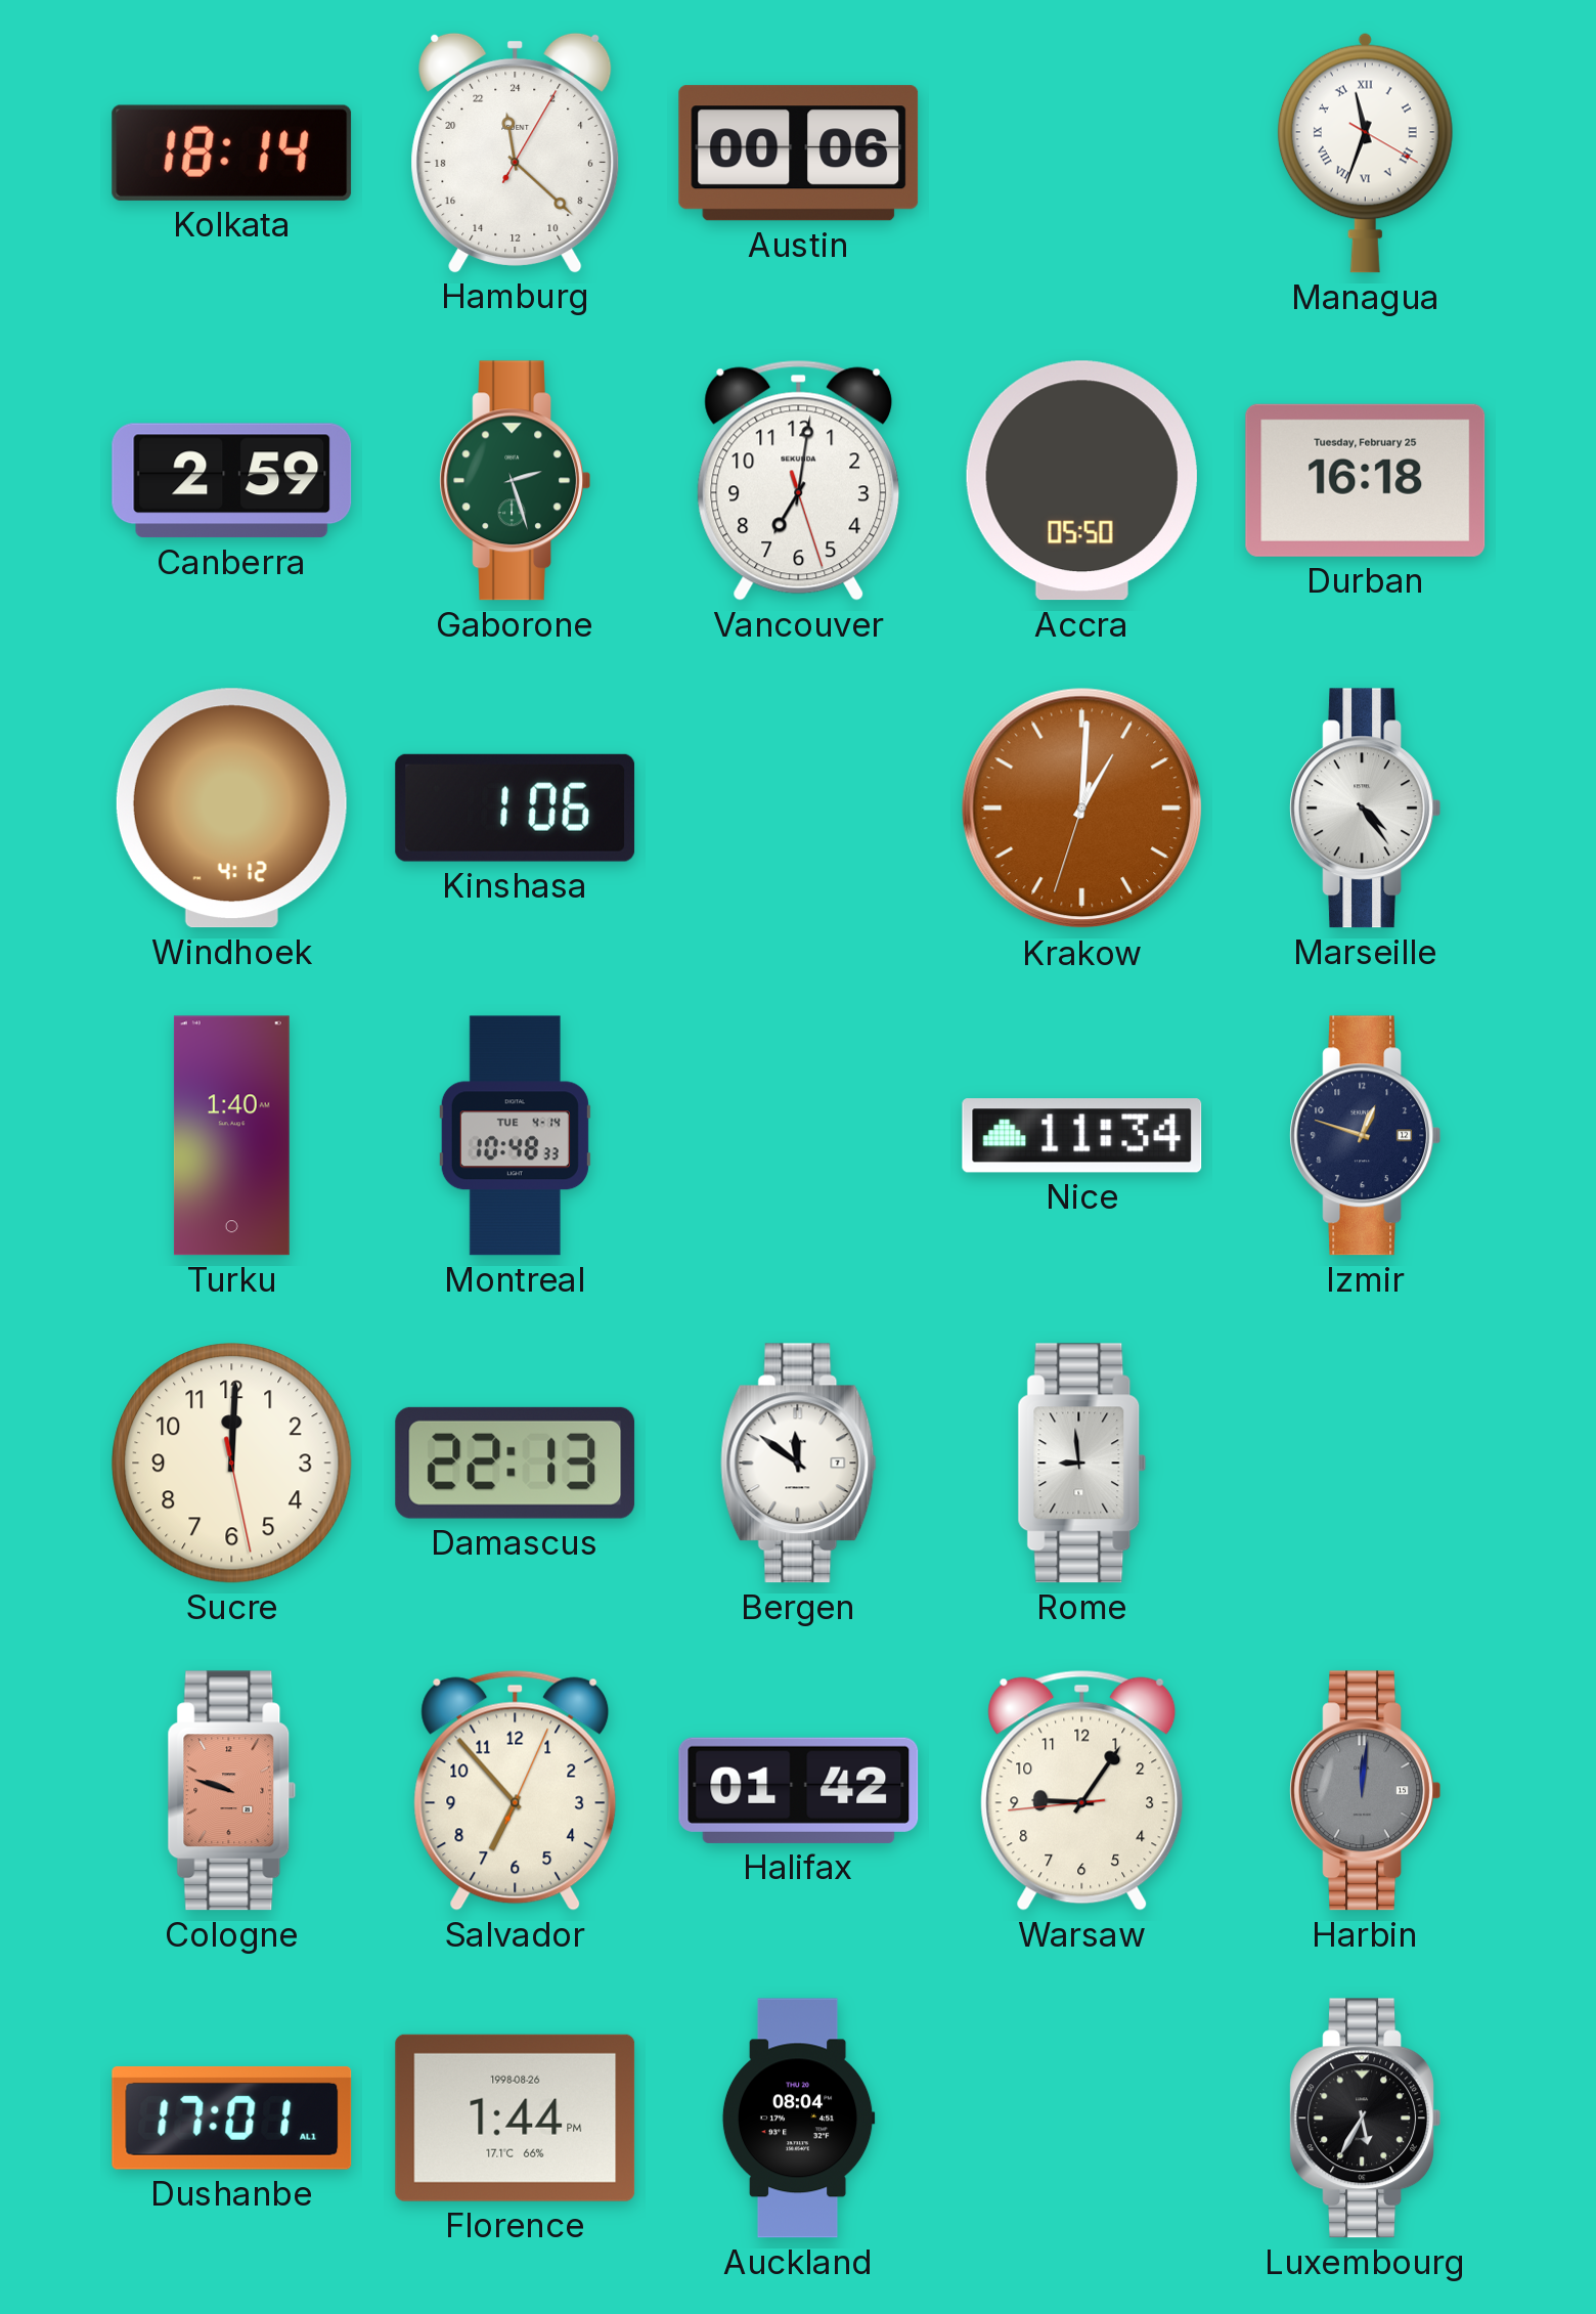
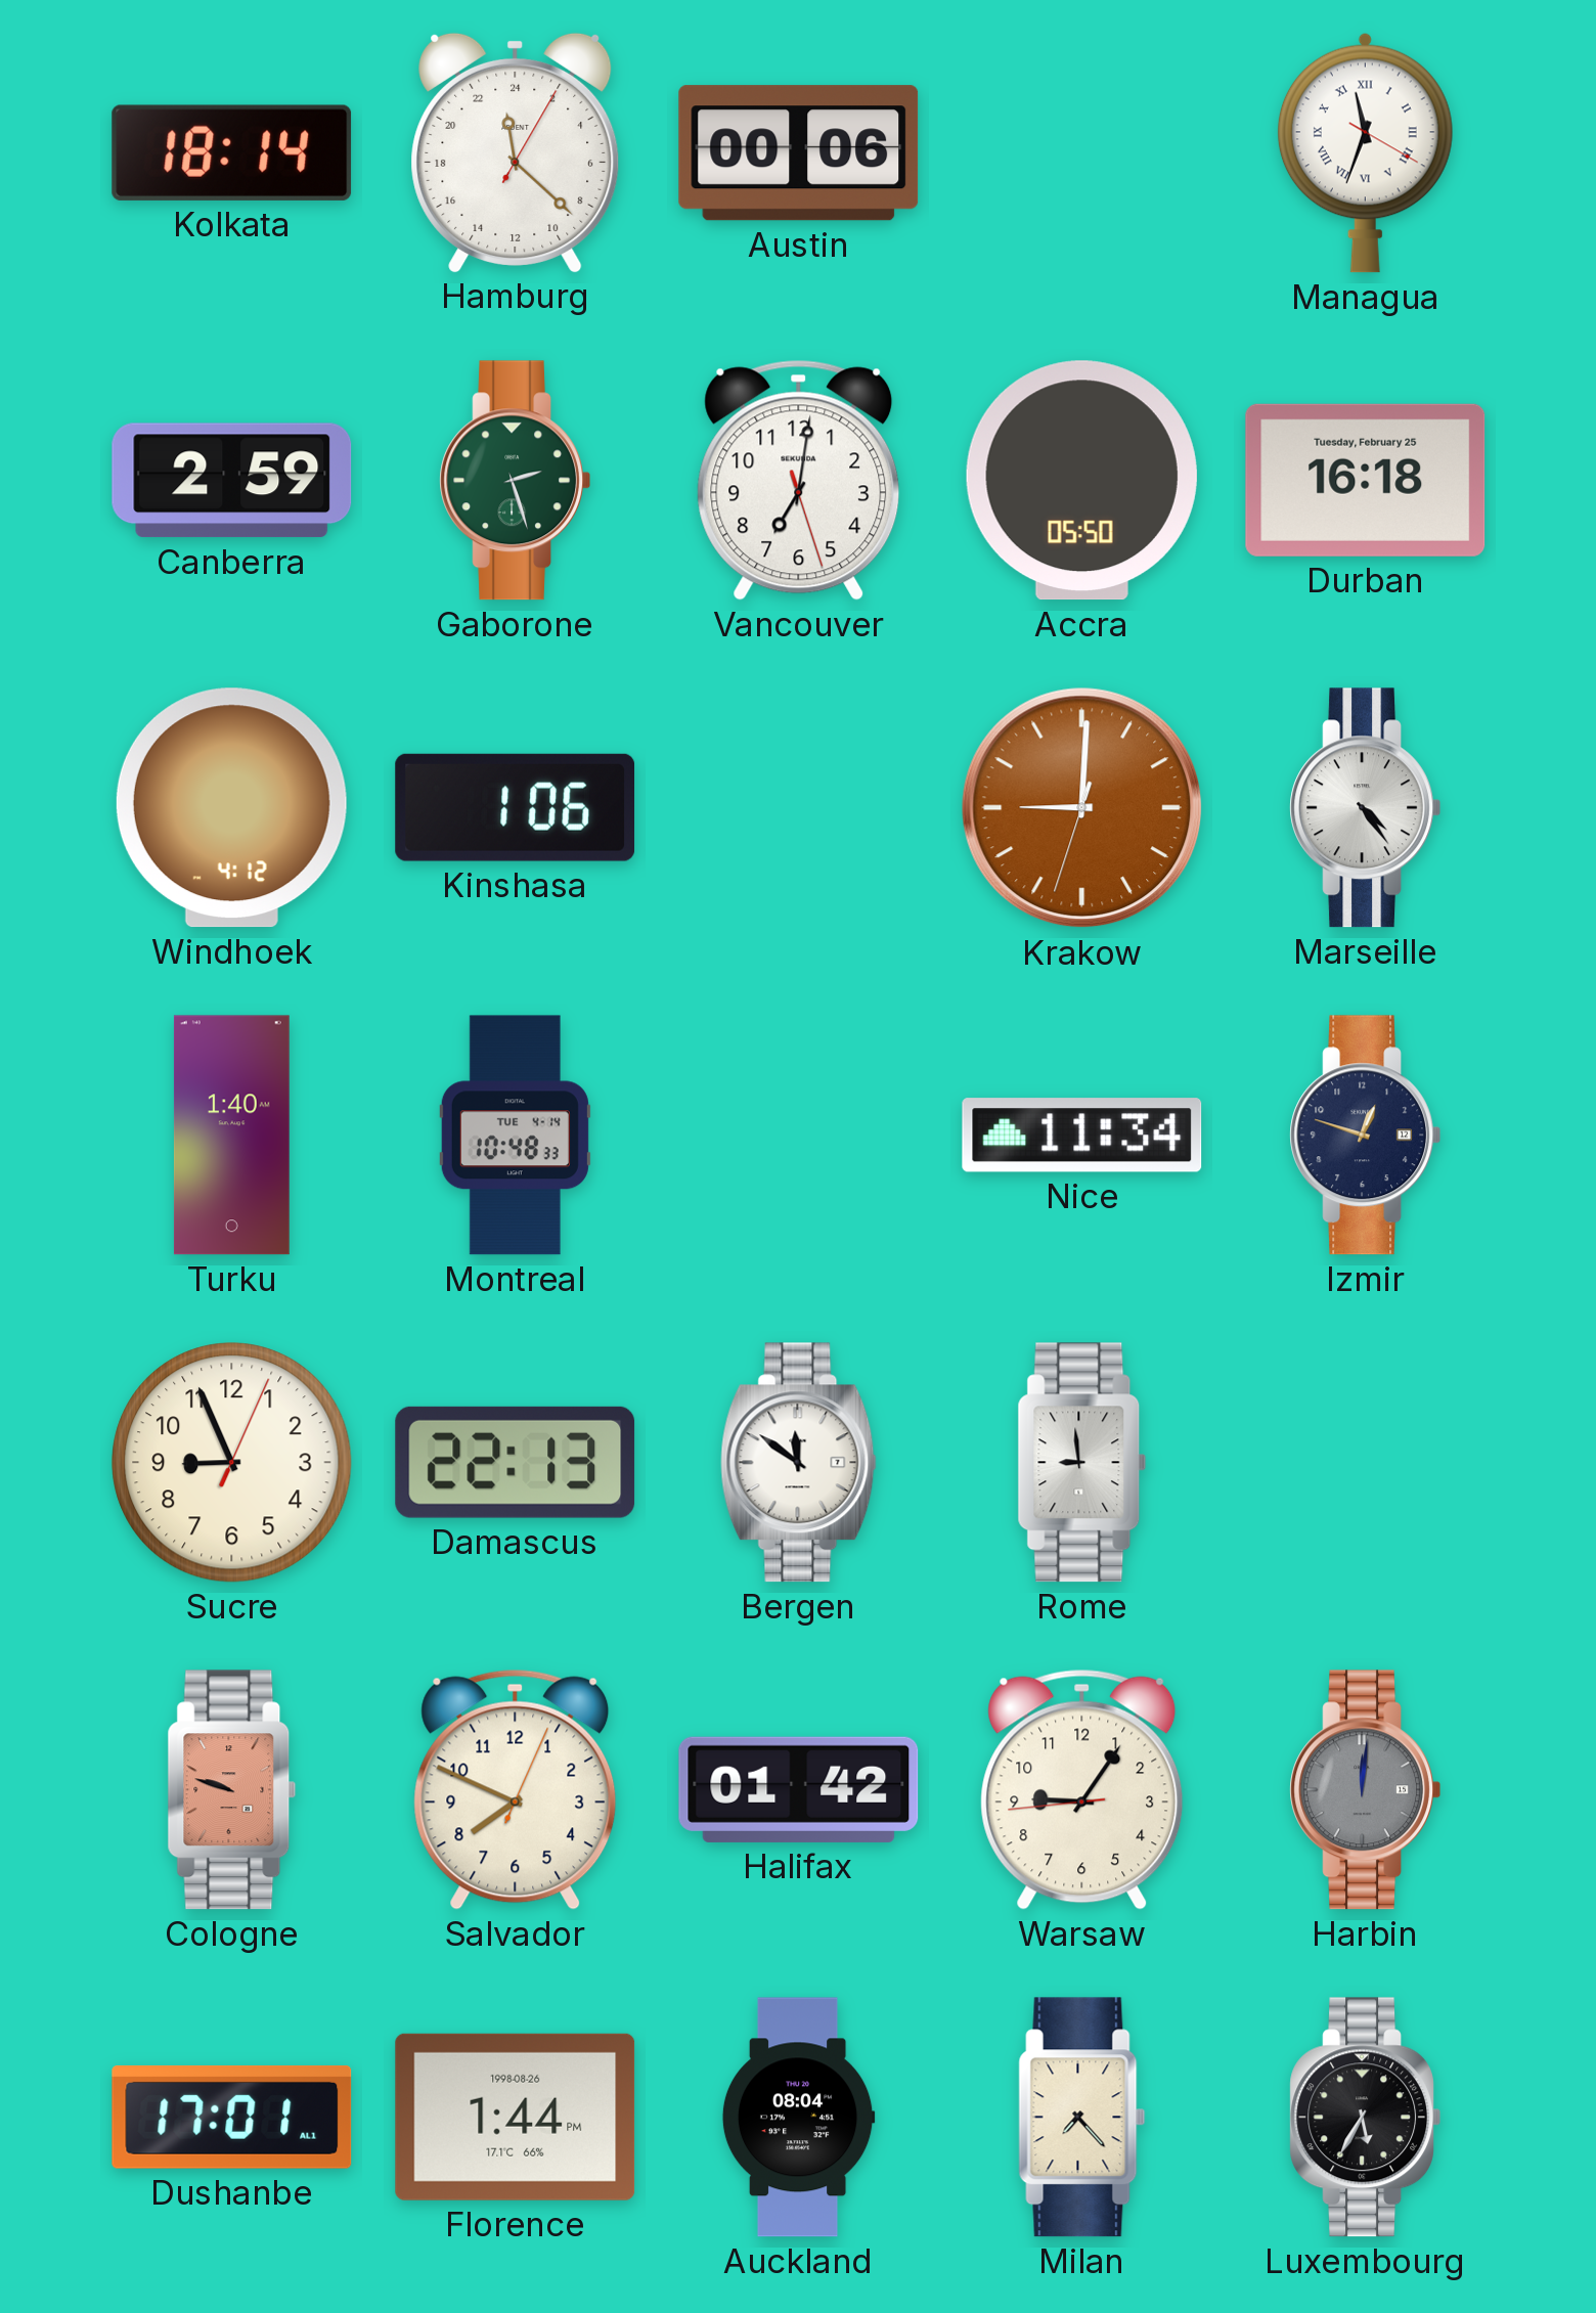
Krakow: 1:00 -> 9:00
Sucre: 12:00 -> 8:56
Salvador: 6:53 -> 7:49
Milan: none -> 7:23
